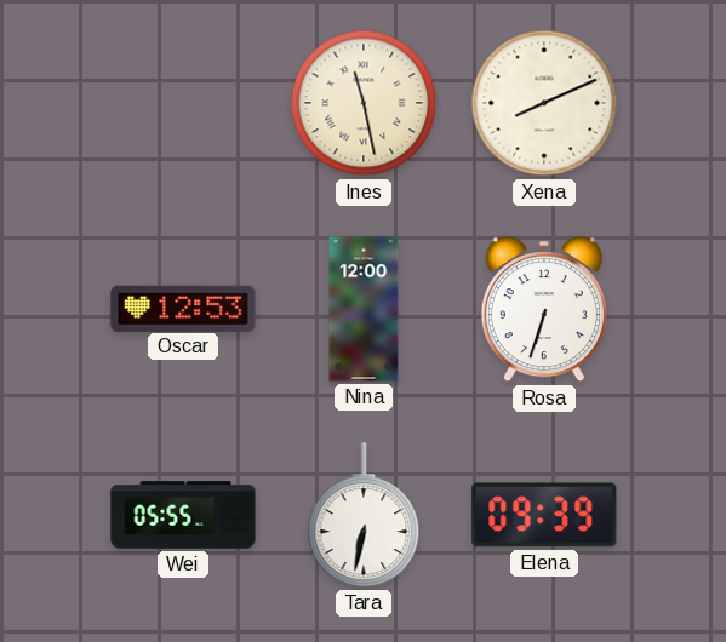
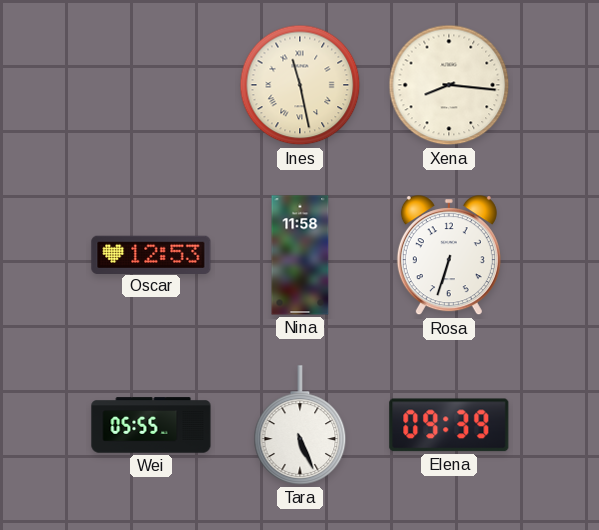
Xena: 8:11 -> 8:16
Nina: 12:00 -> 11:58
Tara: 6:32 -> 5:26
